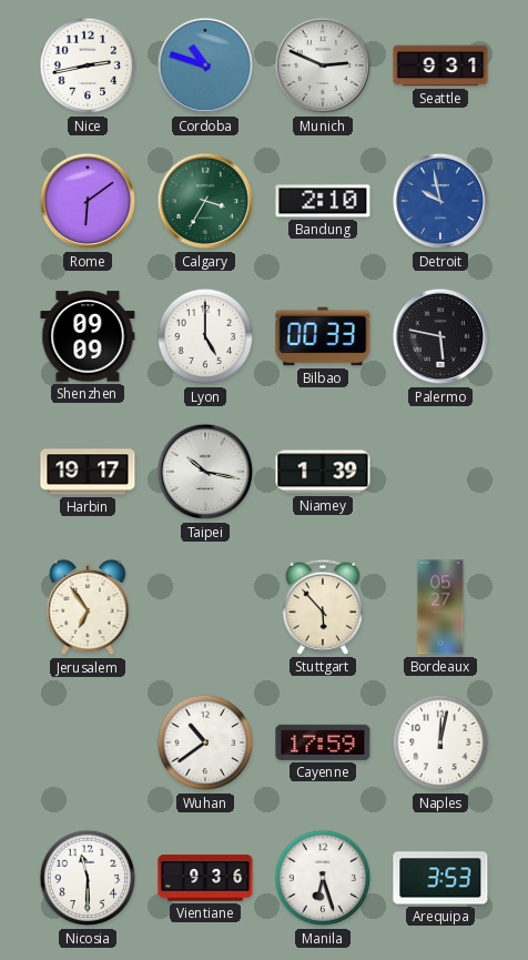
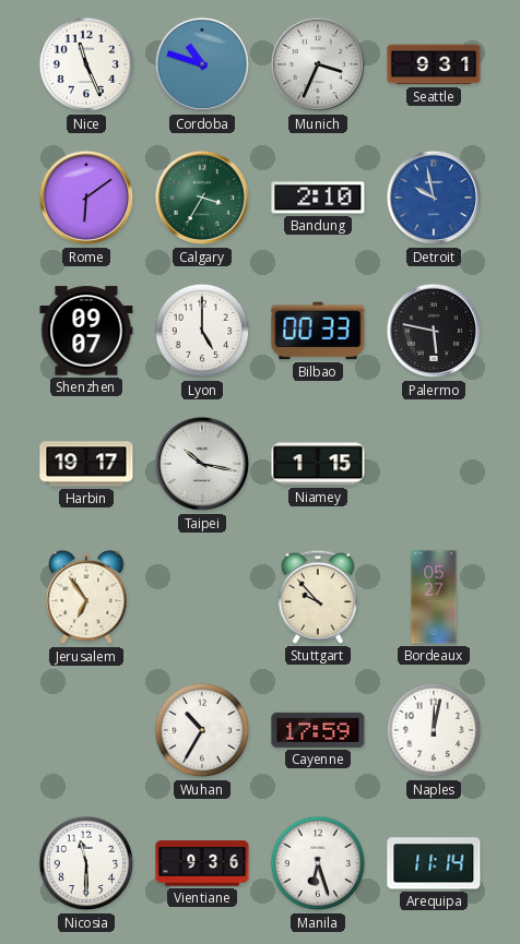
Nice: 2:43 -> 11:26
Munich: 2:49 -> 3:34
Shenzhen: 09:09 -> 09:07
Niamey: 1:39 -> 1:15
Stuttgart: 5:53 -> 9:53
Wuhan: 10:39 -> 10:35
Arequipa: 3:53 -> 11:14
